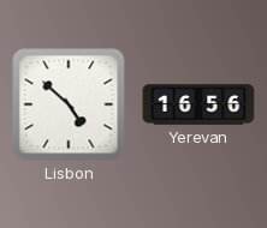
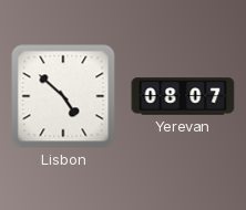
Yerevan: 16:56 -> 08:07
